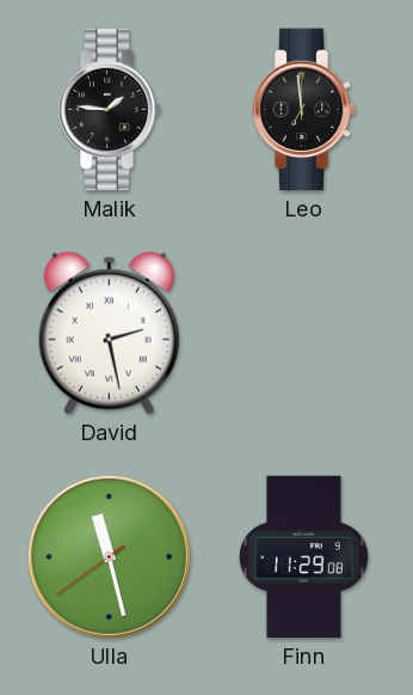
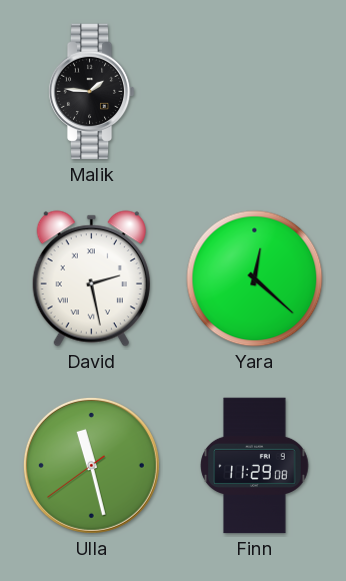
Leo: 6:59 -> none
Yara: none -> 12:22
